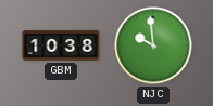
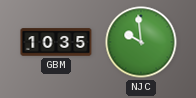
GBM: 10:38 -> 10:35
